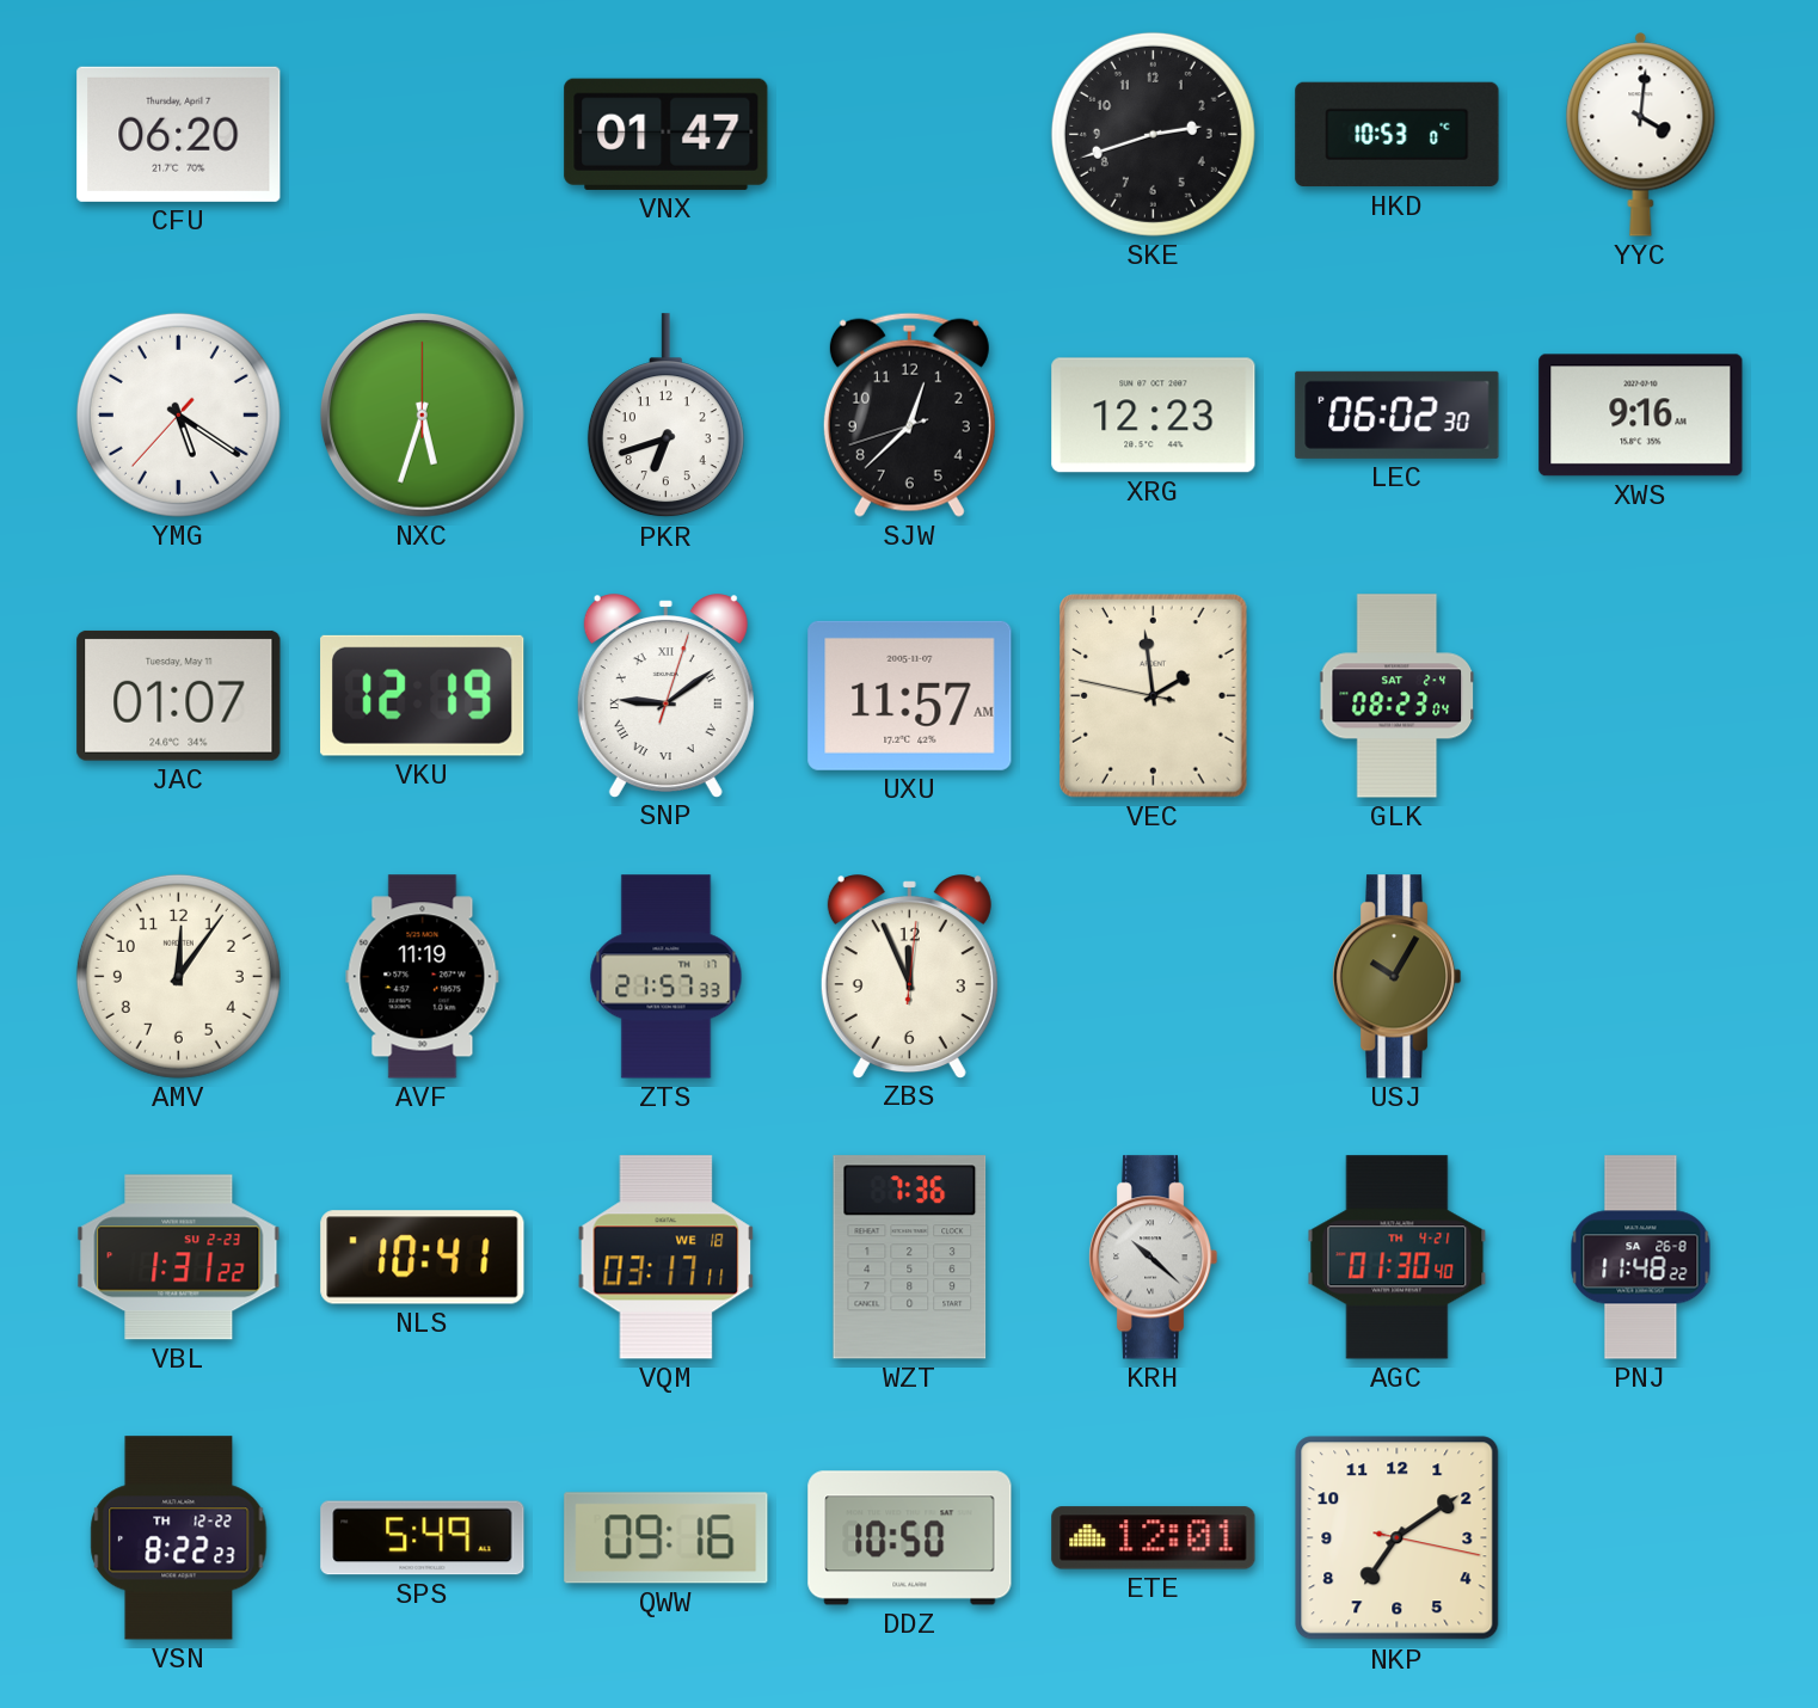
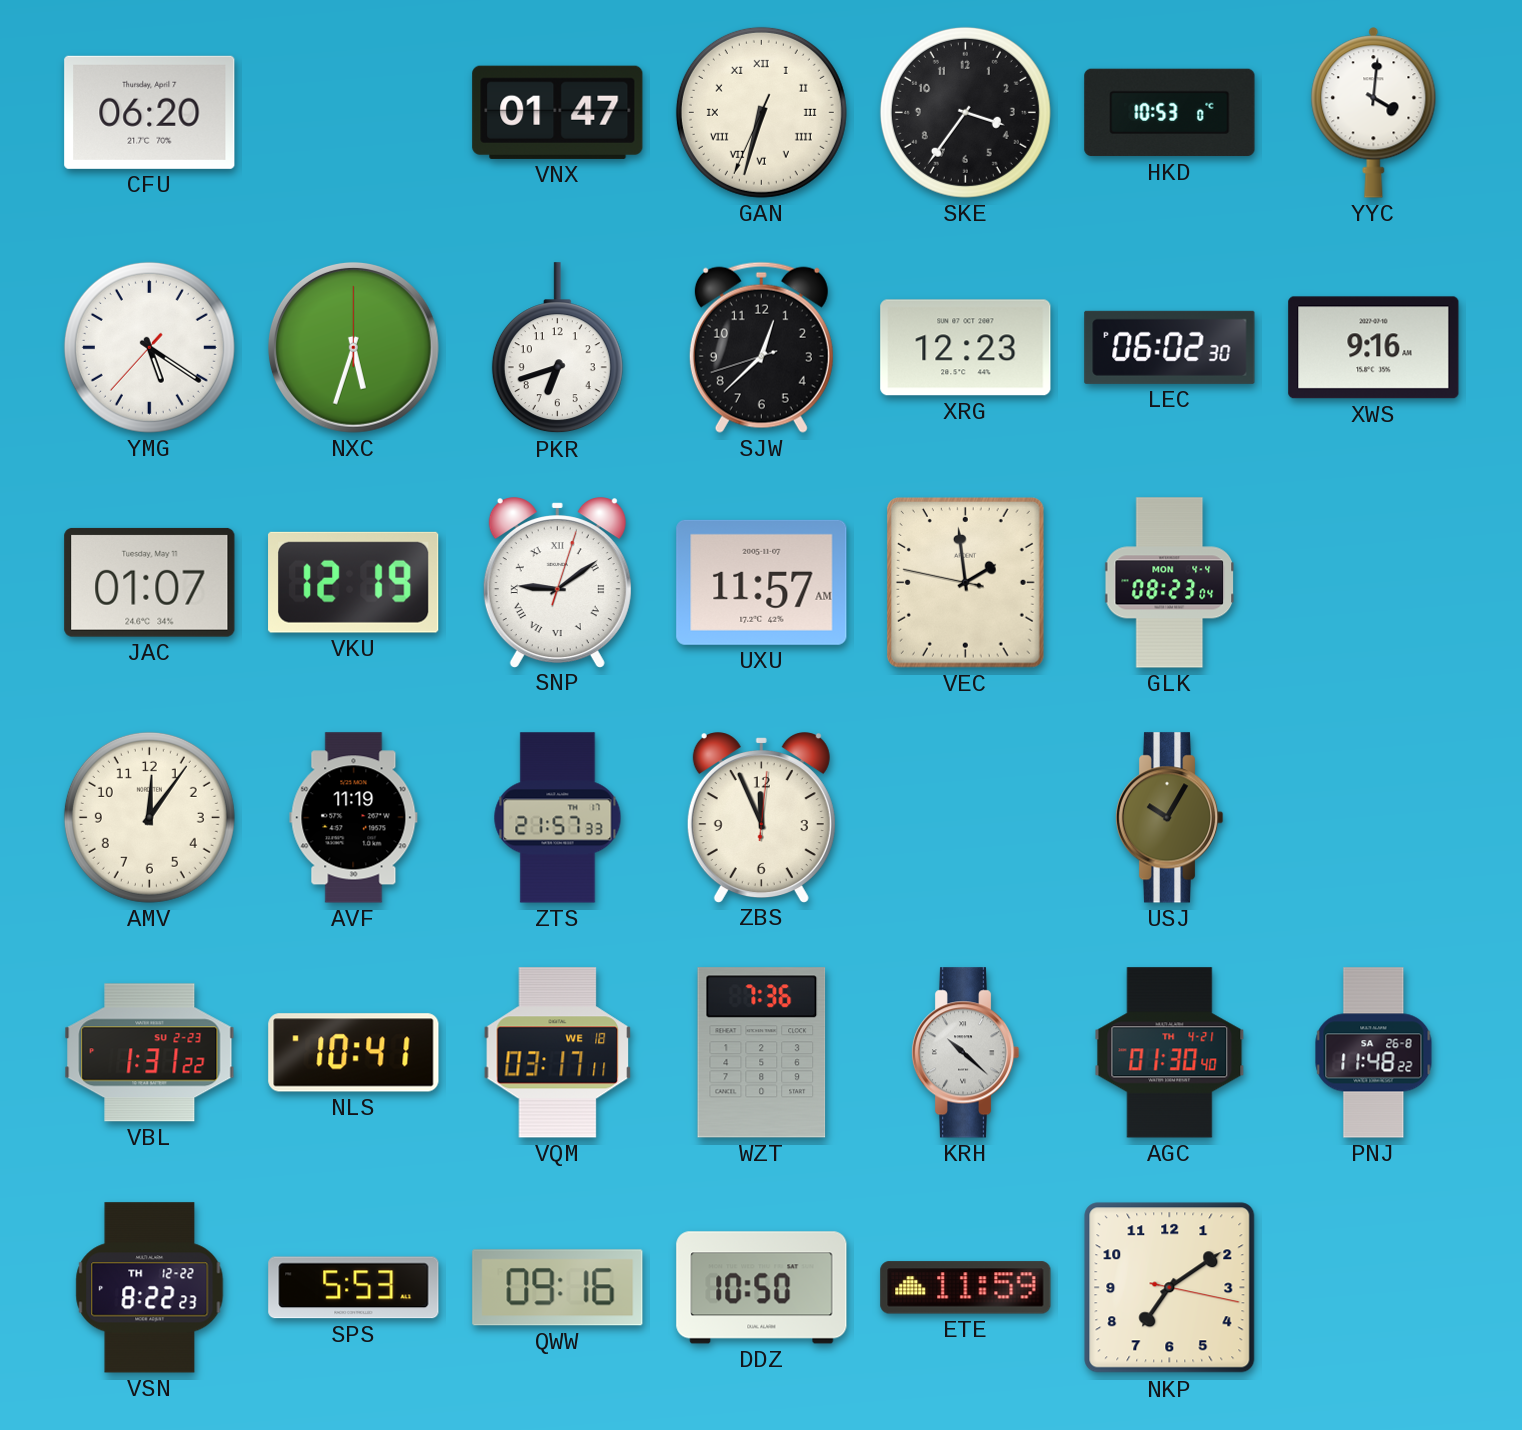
GAN: none -> 6:32
SKE: 2:42 -> 3:36
GLK date: SAT 2-4 -> MON 4-4
SPS: 5:49 -> 5:53
ETE: 12:01 -> 11:59
